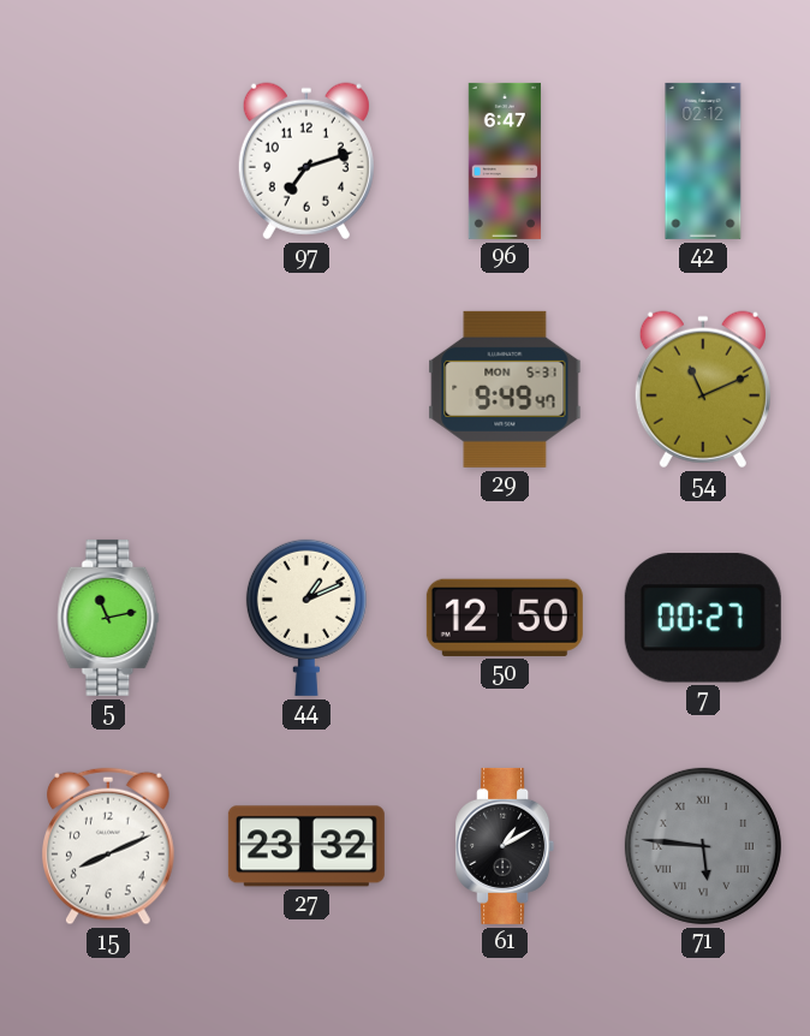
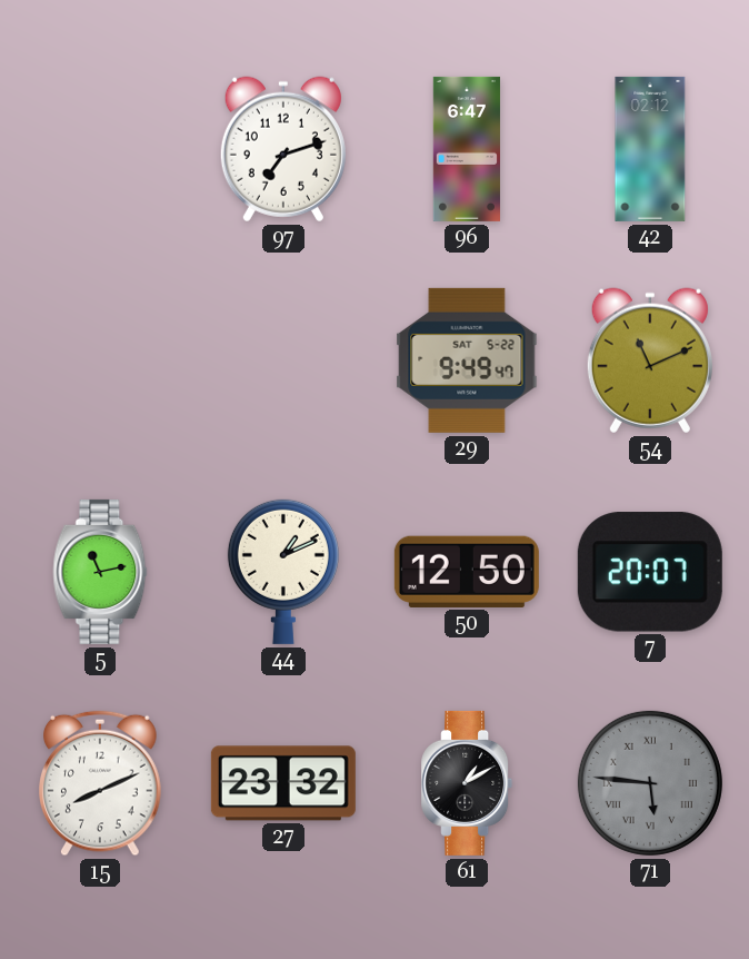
29 date: MON 5-31 -> SAT 5-22
7: 00:27 -> 20:07
